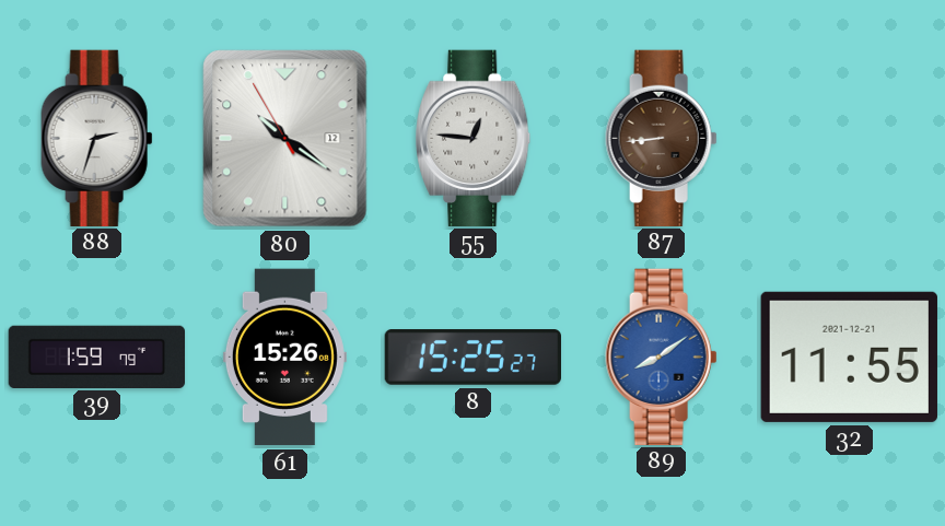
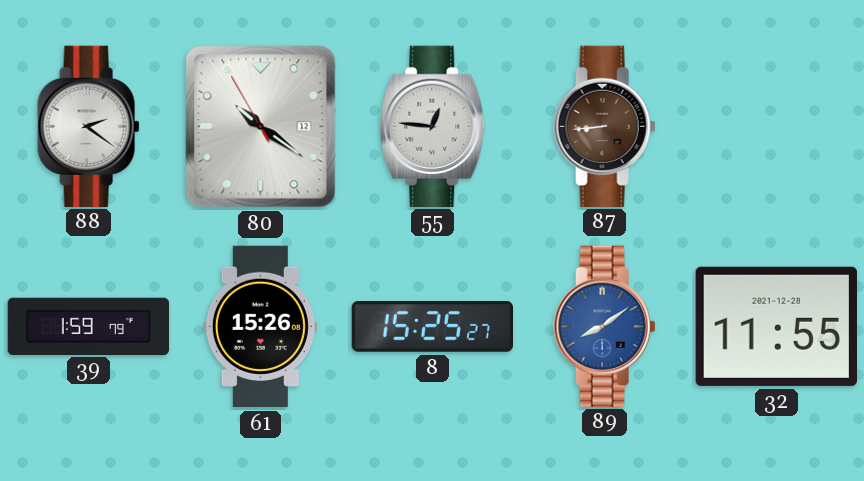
88: 2:33 -> 2:21
32 date: 2021-12-21 -> 2021-12-28
